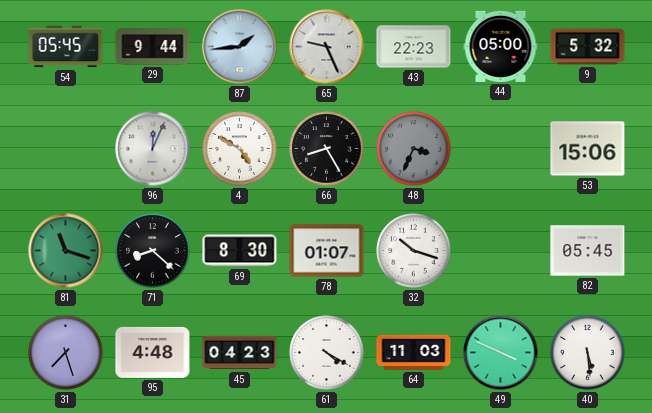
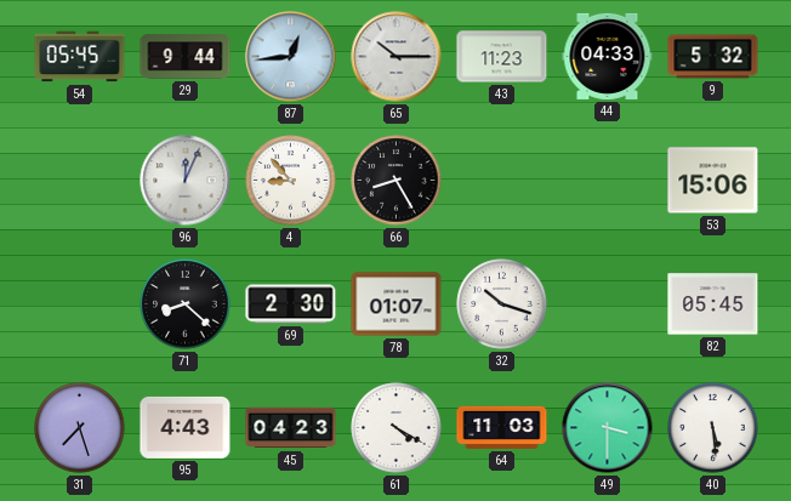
87: 1:44 -> 12:44
65: 9:26 -> 10:15
43: 22:23 -> 11:23
44: 05:00 -> 04:33
4: 4:50 -> 8:53
48: 3:34 -> none
81: 11:18 -> none
69: 8:30 -> 2:30
95: 4:48 -> 4:43
49: 3:49 -> 3:30
